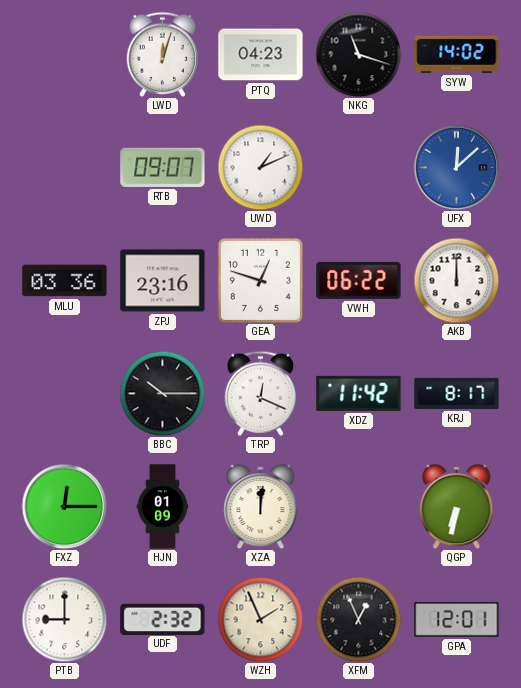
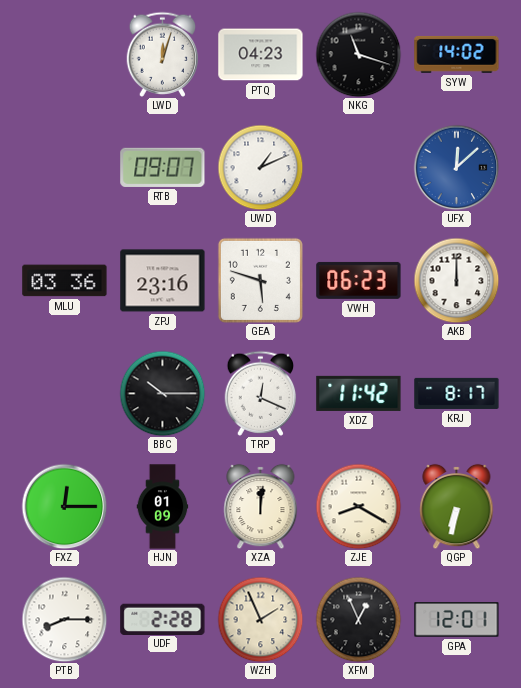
GEA: 12:48 -> 5:48
VWH: 06:22 -> 06:23
ZJE: none -> 8:20
PTB: 9:00 -> 8:15
UDF: 2:32 -> 2:28
